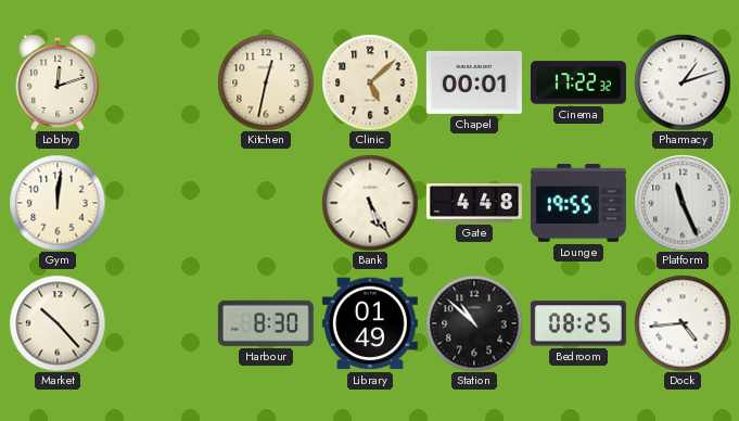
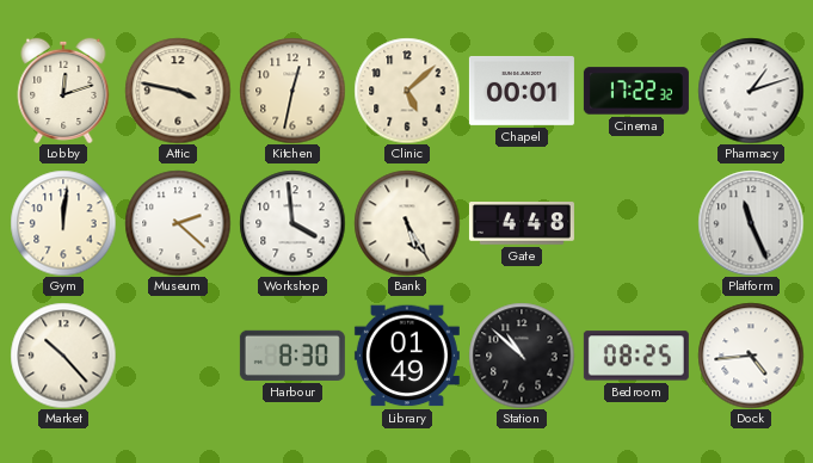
Attic: none -> 3:47
Museum: none -> 2:22
Workshop: none -> 3:59
Lounge: 19:55 -> none
